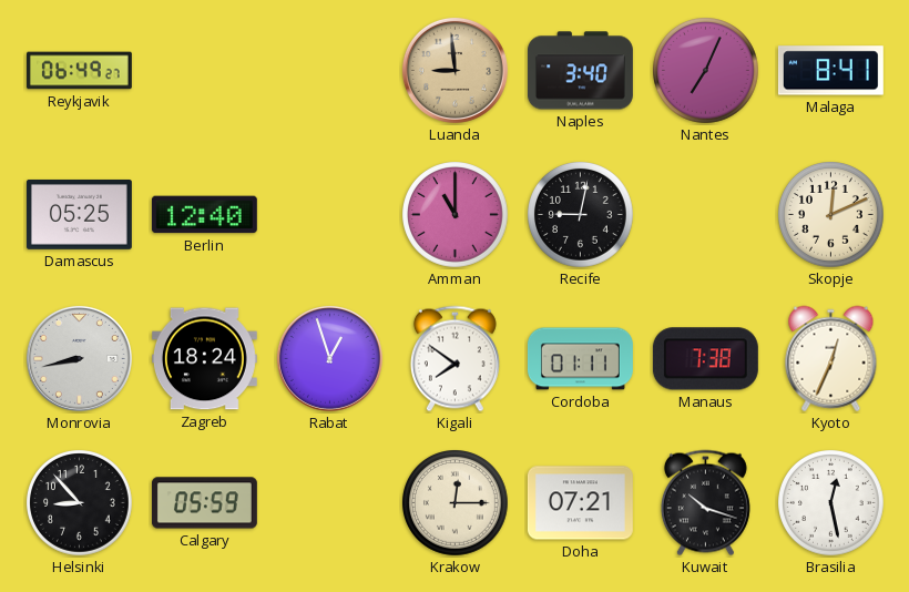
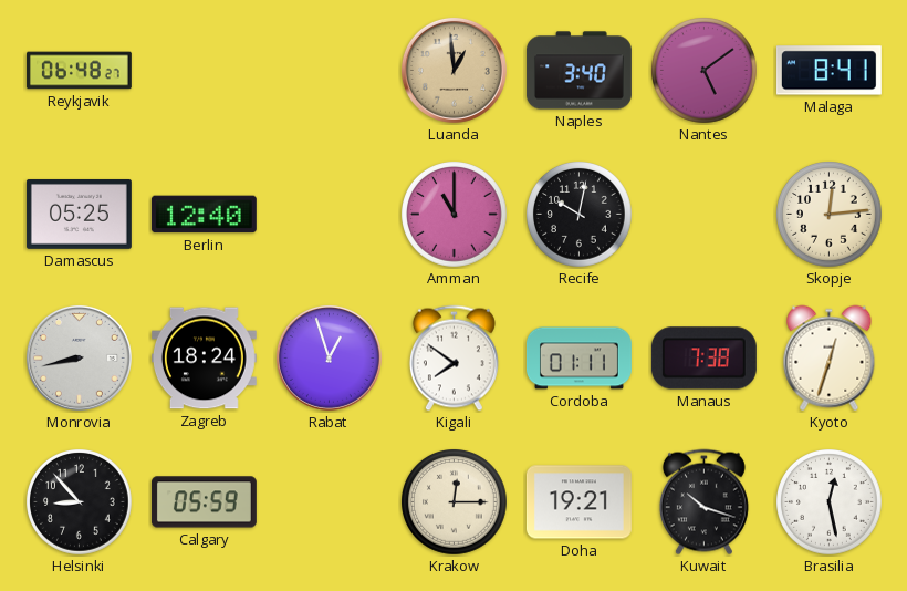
Reykjavik: 06:49 -> 06:48
Luanda: 8:59 -> 12:59
Nantes: 7:04 -> 5:09
Recife: 9:02 -> 10:02
Skopje: 12:11 -> 12:14
Kyoto: 12:34 -> 12:33
Doha: 07:21 -> 19:21
